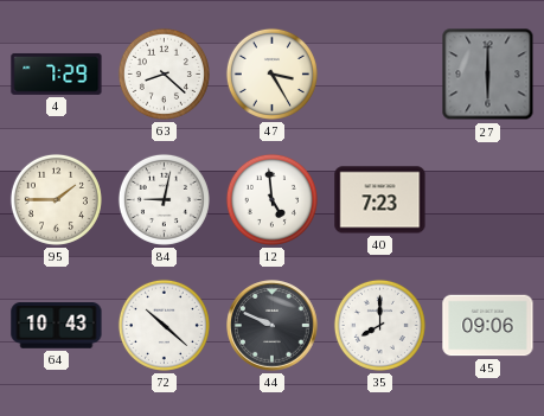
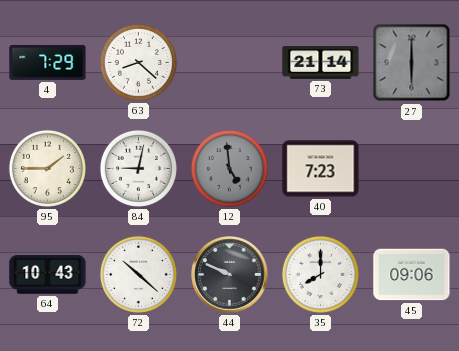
47: 3:25 -> none
73: none -> 21:14
12 dial: white -> grey
